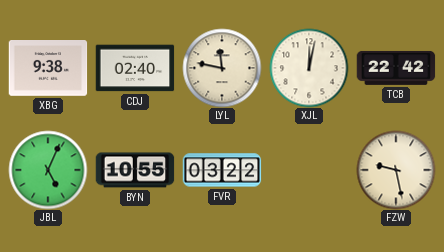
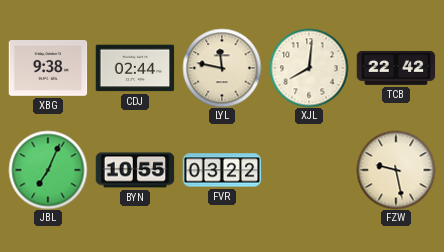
CDJ: 02:40 -> 02:44
XJL: 12:02 -> 8:01
JBL: 5:04 -> 7:04
